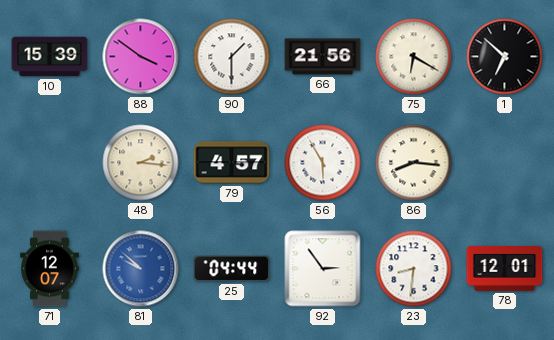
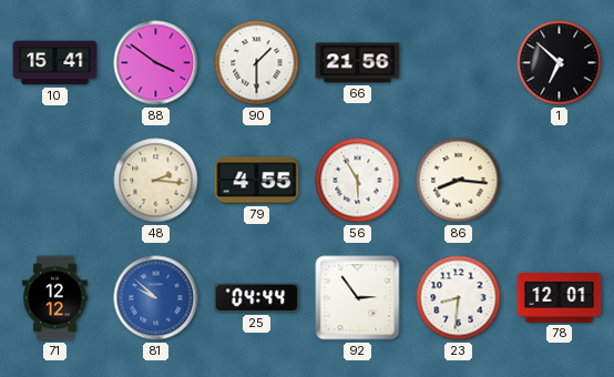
10: 15:39 -> 15:41
75: 6:20 -> none
79: 4:57 -> 4:55
71: 12:07 -> 12:12
